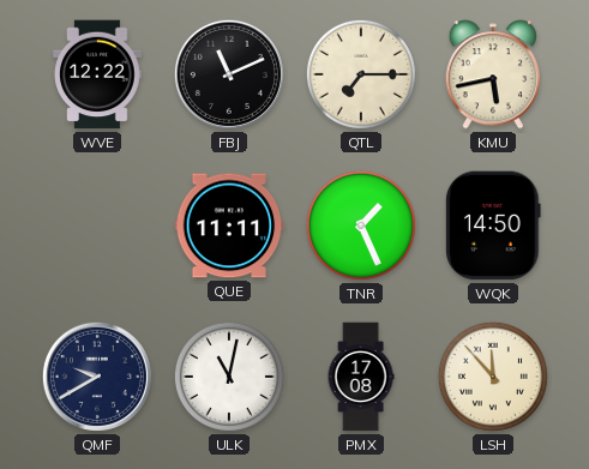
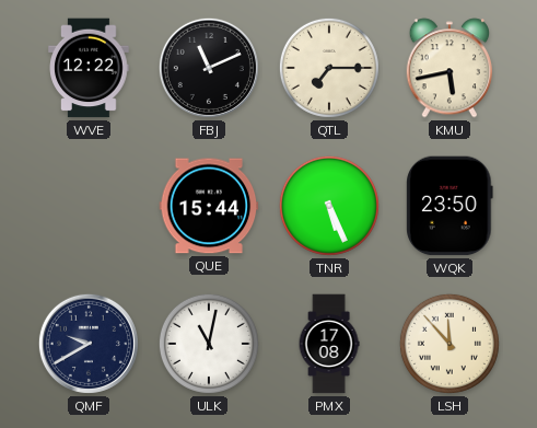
QUE: 11:11 -> 15:44
TNR: 1:26 -> 5:26
WQK: 14:50 -> 23:50
